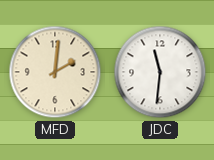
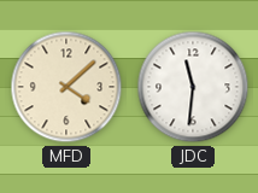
MFD: 2:01 -> 4:08
